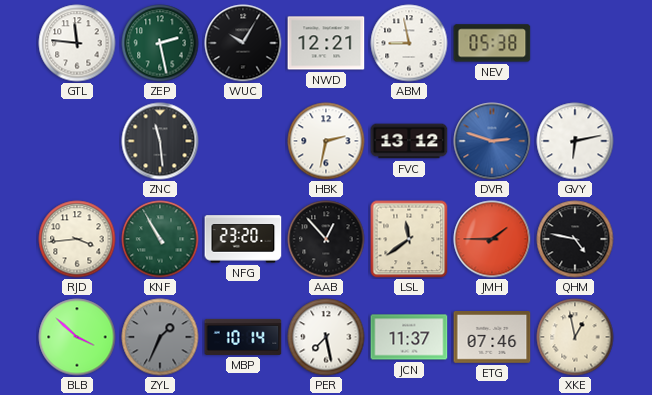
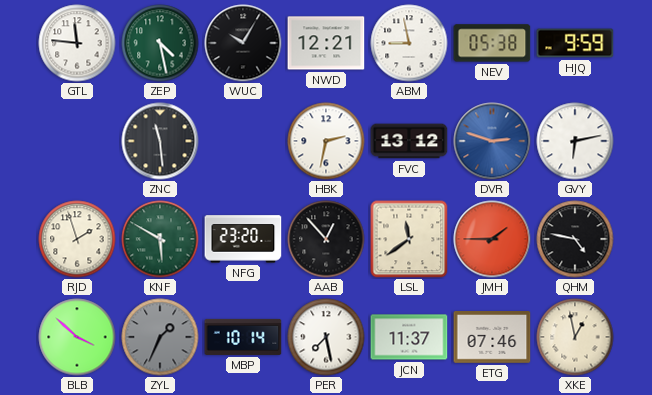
ZEP: 2:28 -> 4:28
HJQ: none -> 9:59
RJD: 3:44 -> 1:57
KNF: 10:55 -> 5:50
